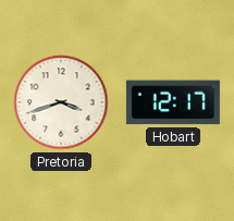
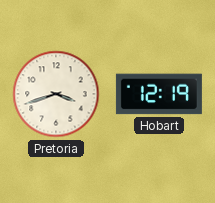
Hobart: 12:17 -> 12:19
